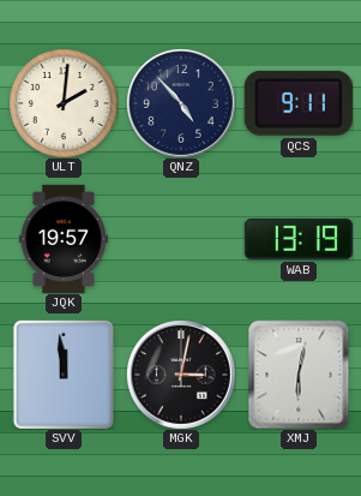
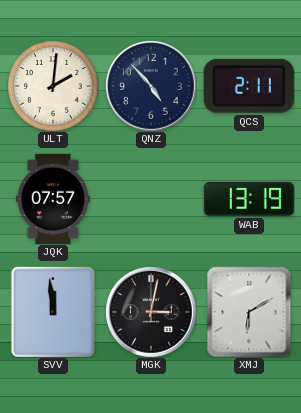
QCS: 9:11 -> 2:11
JQK: 19:57 -> 07:57
XMJ: 6:02 -> 6:10
